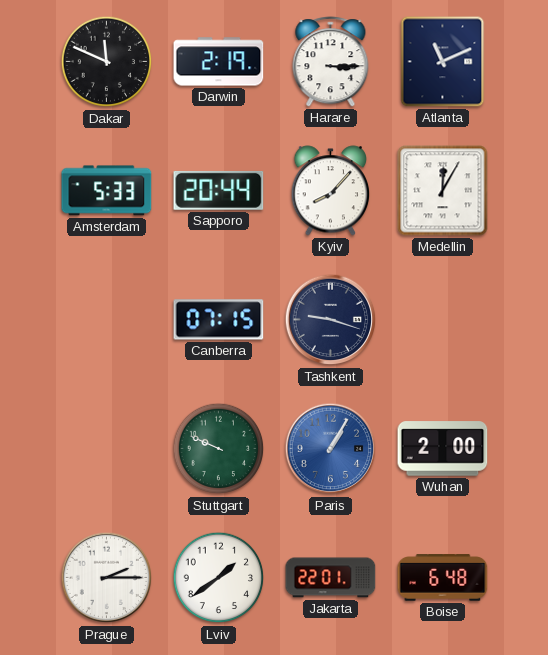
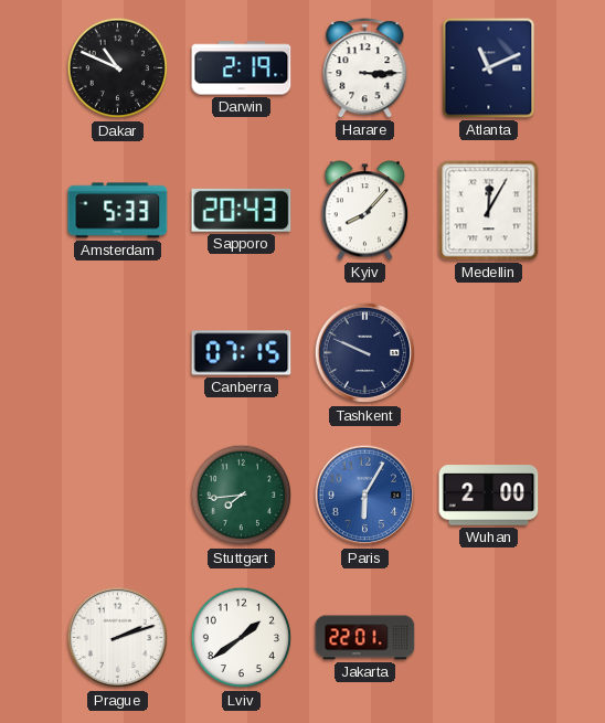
Dakar: 11:49 -> 10:49
Sapporo: 20:44 -> 20:43
Tashkent: 9:18 -> 9:49
Stuttgart: 9:49 -> 7:44
Paris: 1:05 -> 6:05
Prague: 2:15 -> 2:12
Boise: 6:48 -> none
